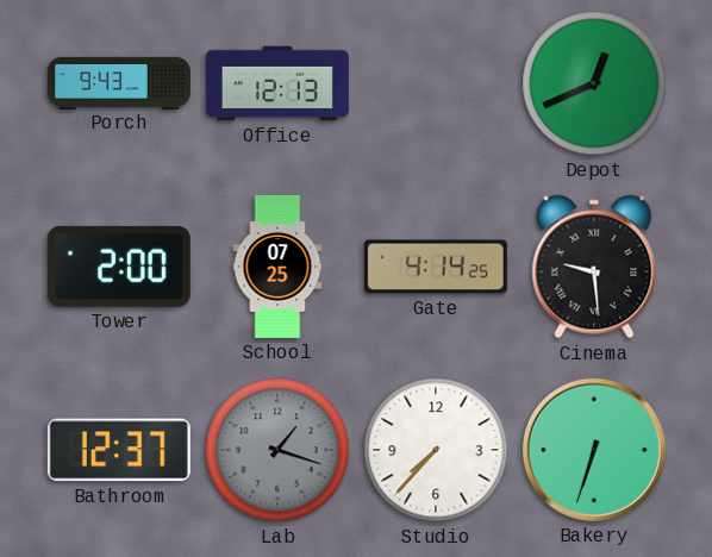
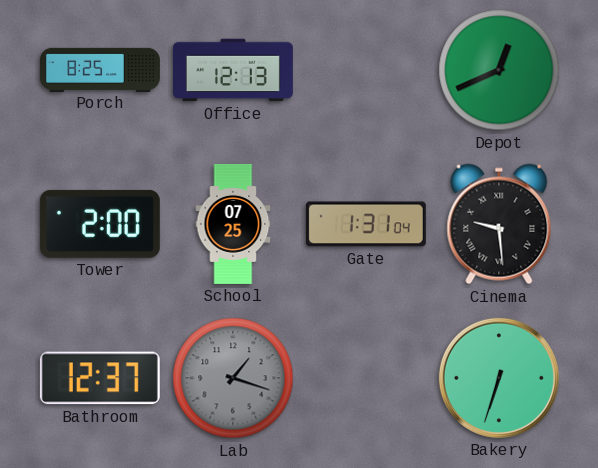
Porch: 9:43 -> 8:25
Gate: 4:14 -> 1:31
Studio: 7:37 -> none
